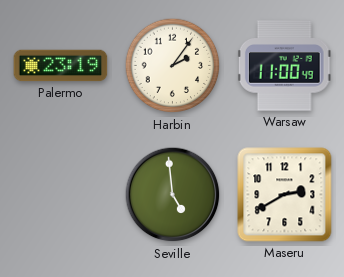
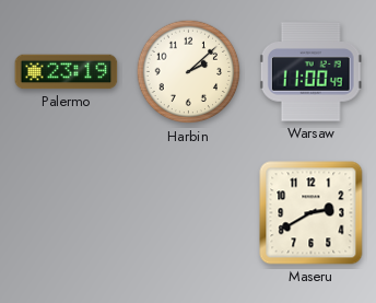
Harbin: 2:06 -> 2:08
Seville: 4:59 -> none
